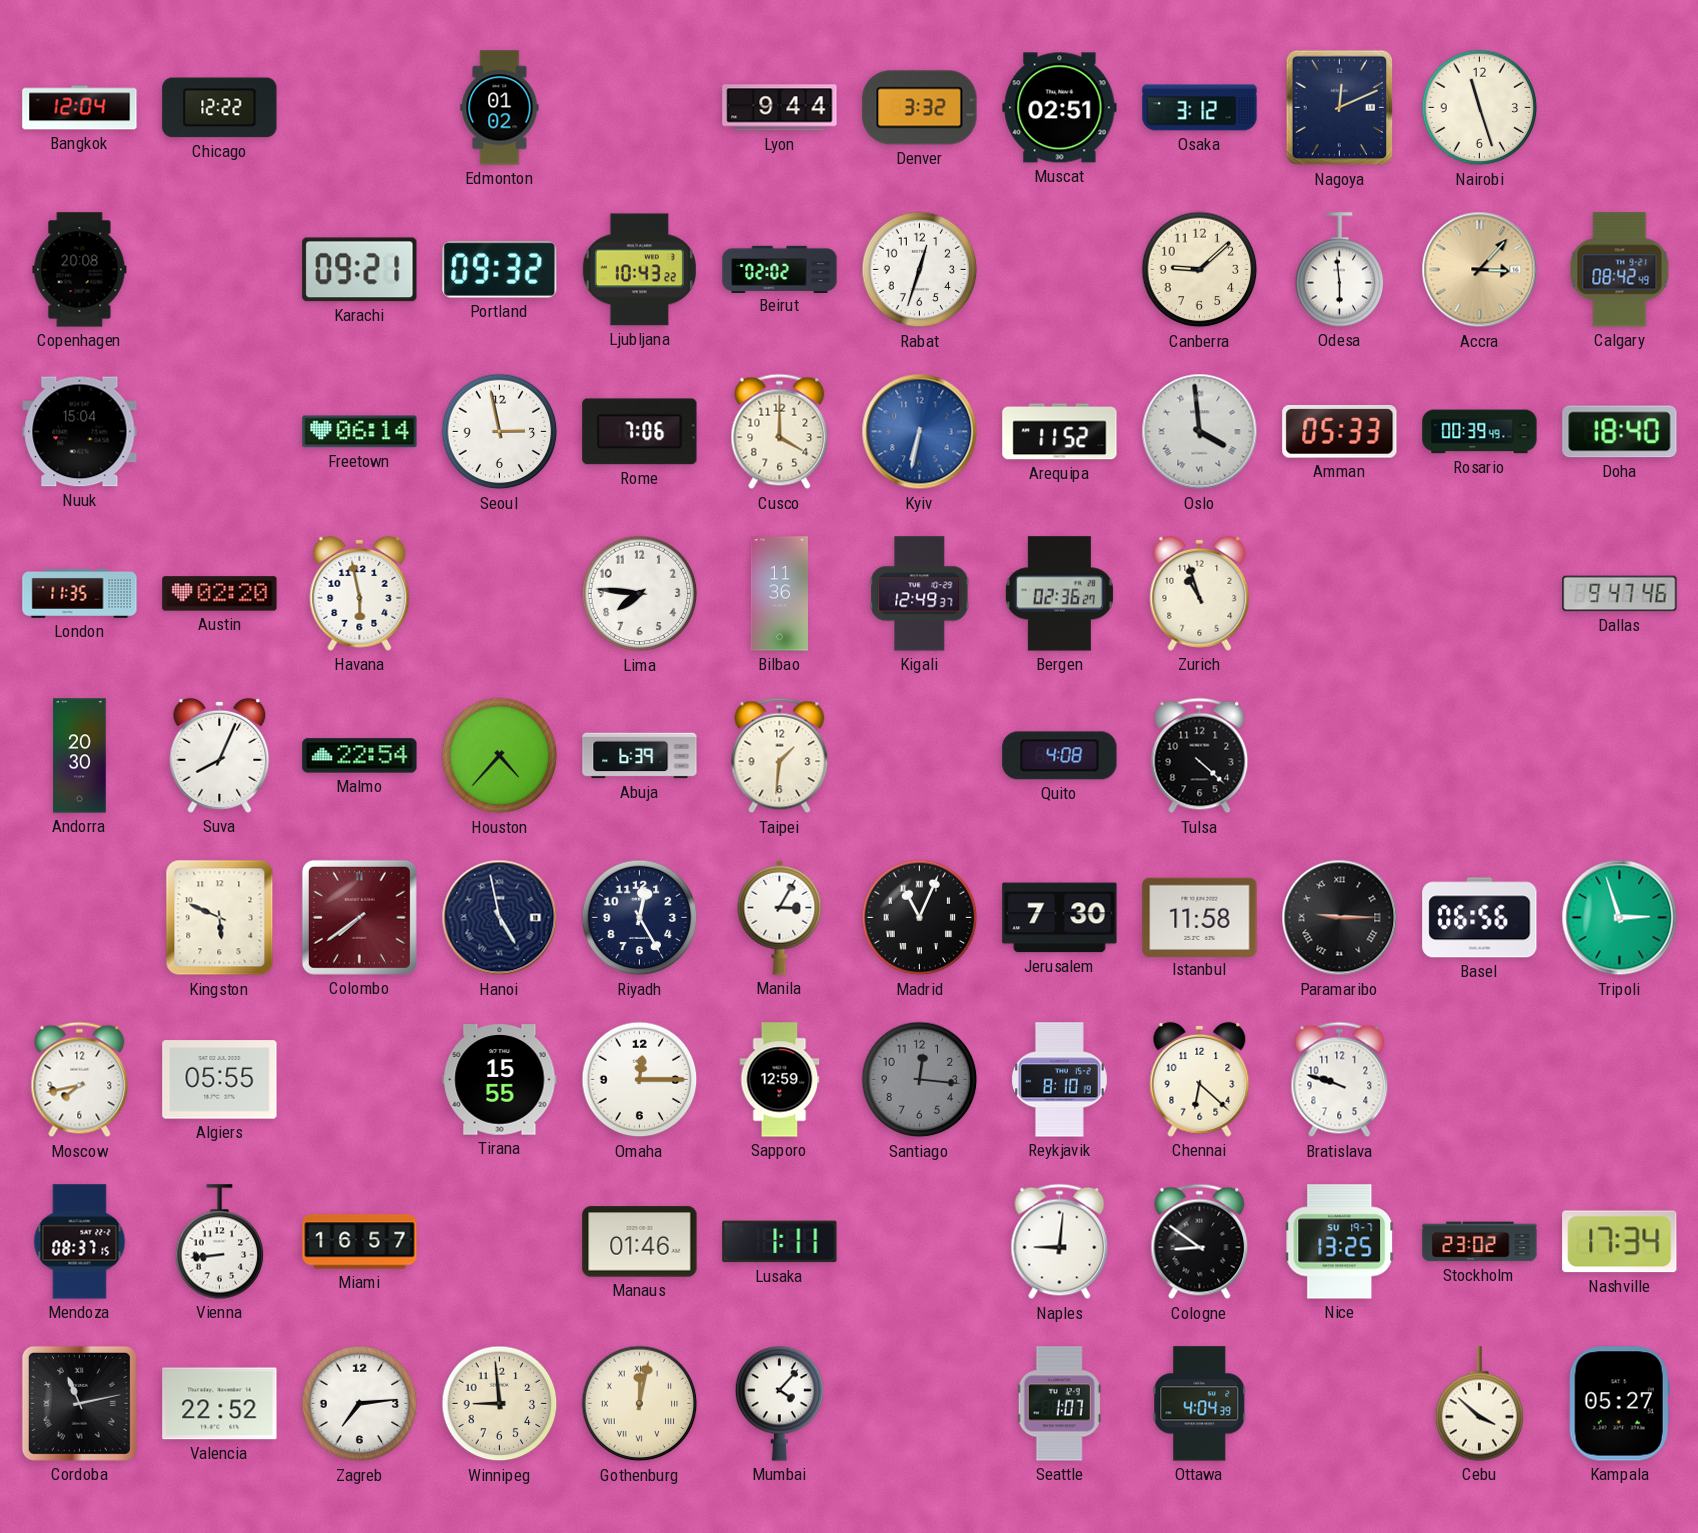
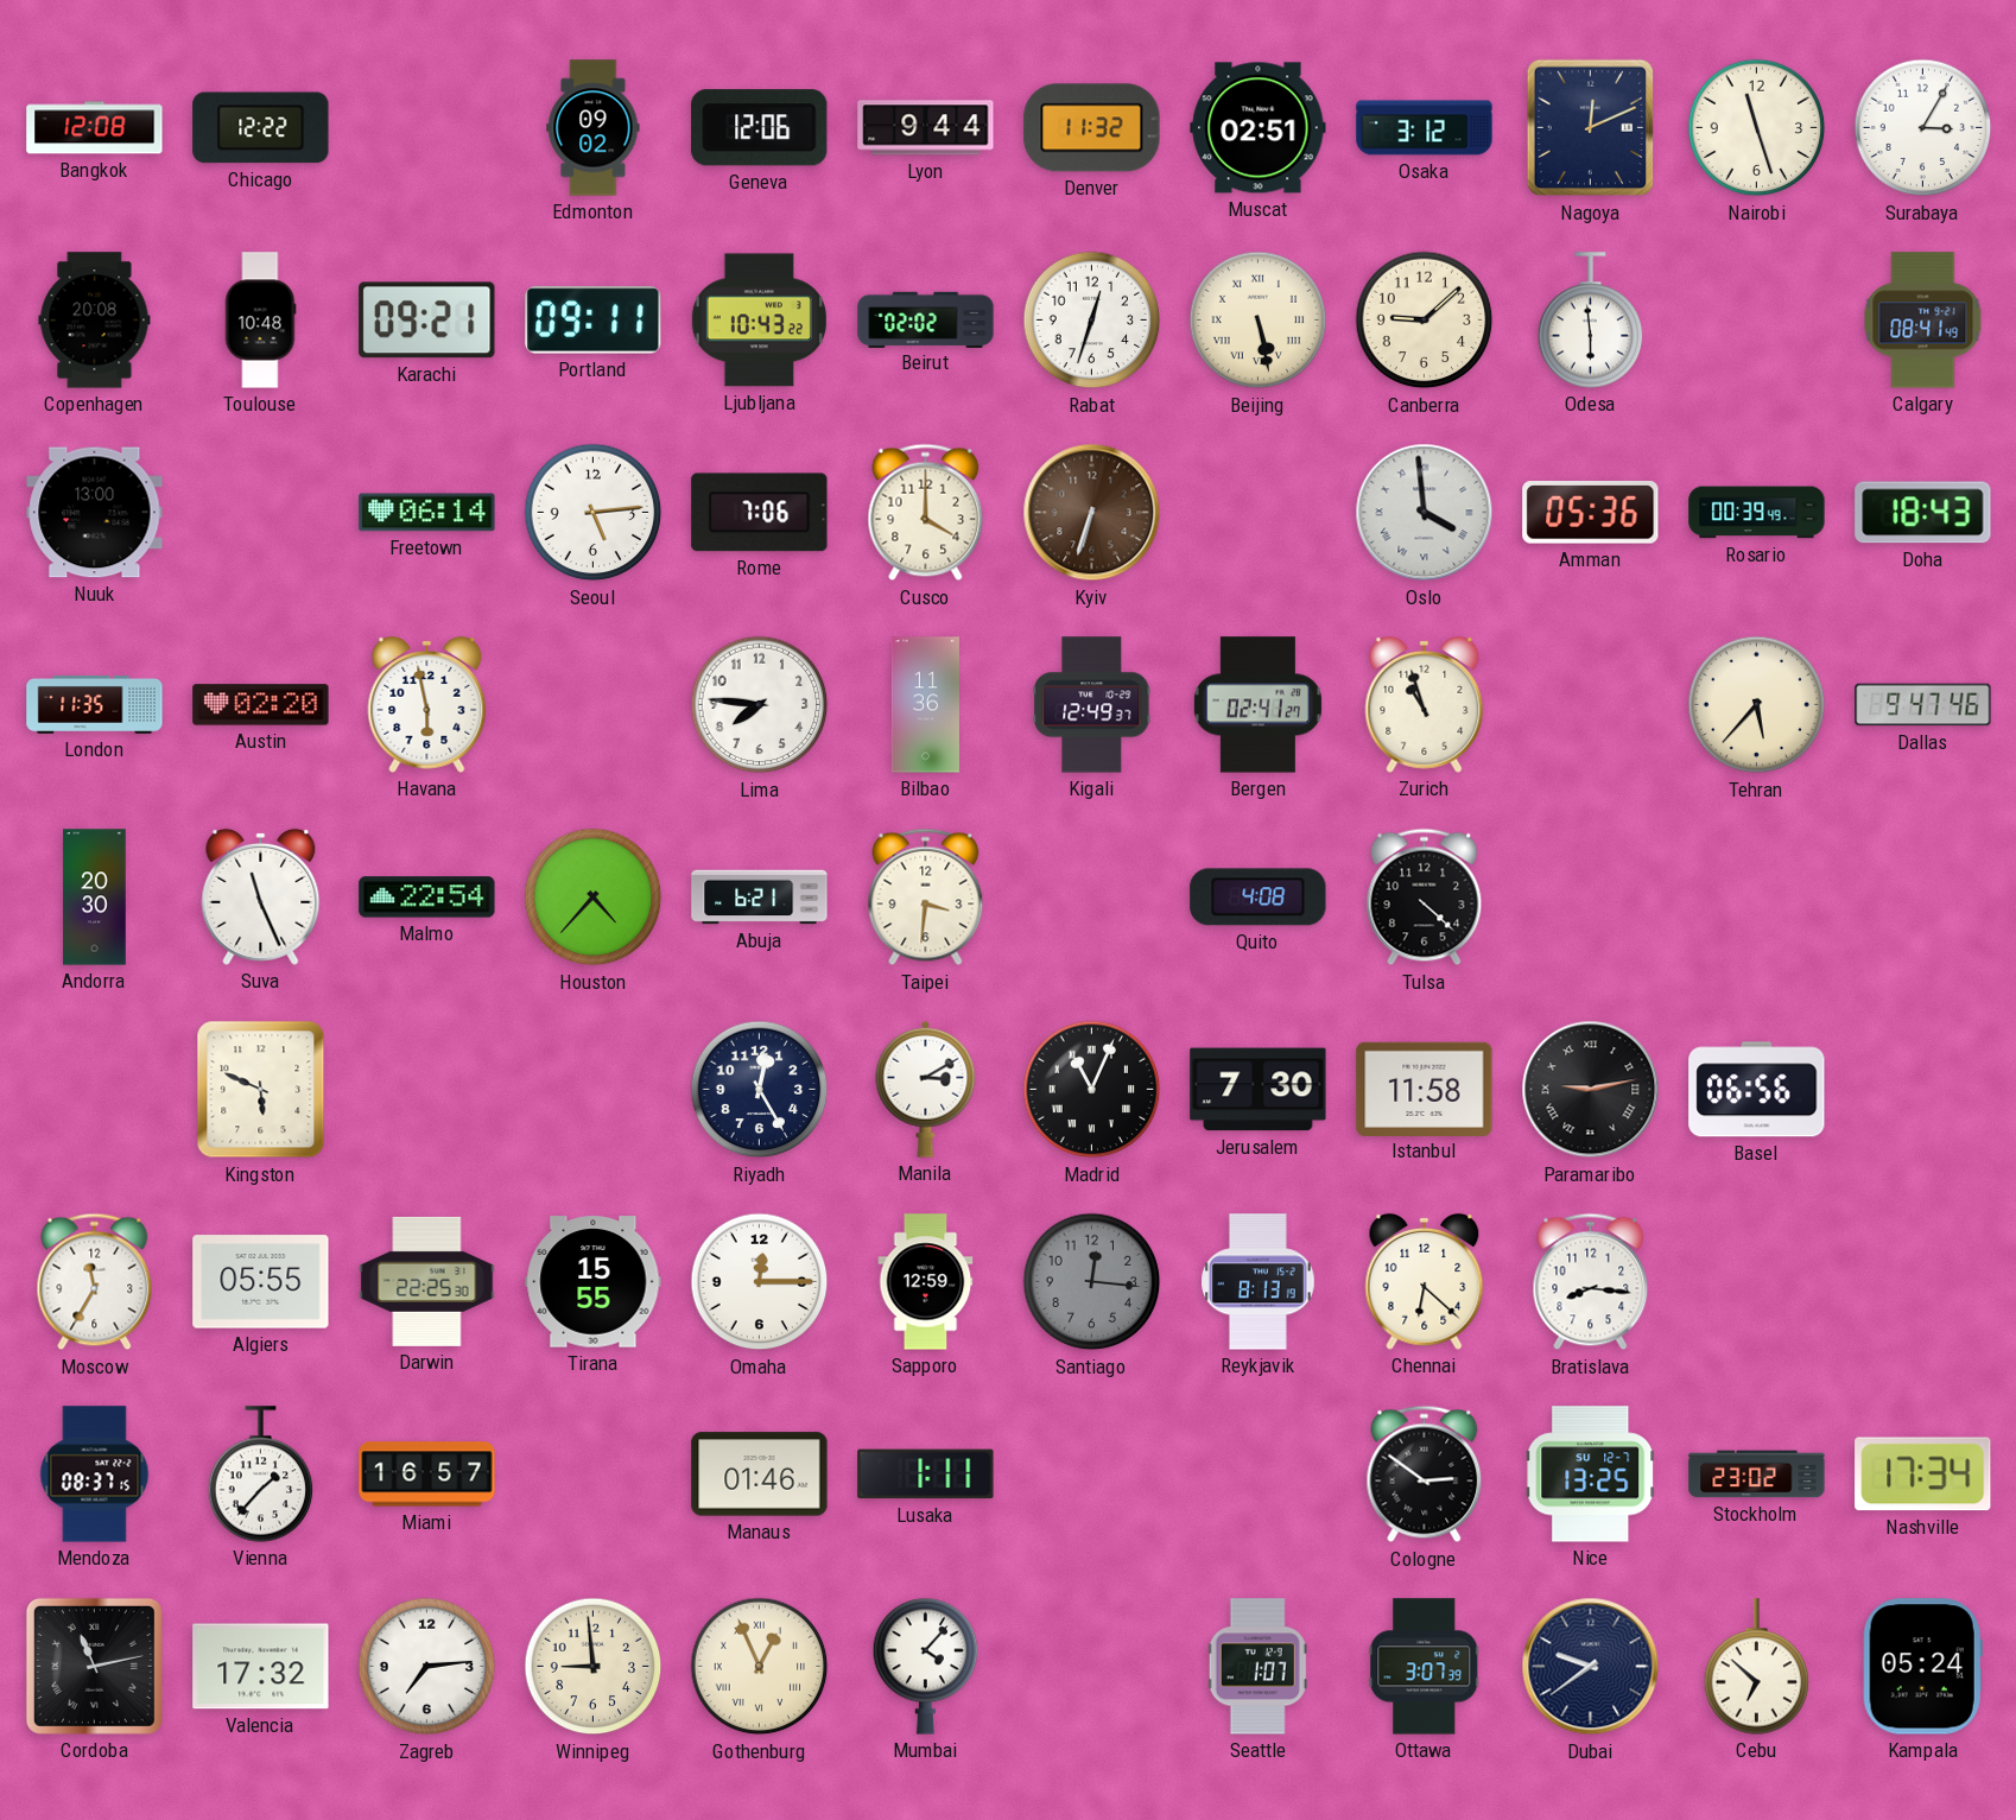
Bangkok: 12:04 -> 12:08
Edmonton: 01:02 -> 09:02
Geneva: none -> 12:06
Denver: 3:32 -> 11:32
Surabaya: none -> 3:05
Toulouse: none -> 10:48
Portland: 09:32 -> 09:11
Beijing: none -> 5:28
Accra: 3:07 -> none
Calgary: 08:42 -> 08:41
Nuuk: 15:04 -> 13:00
Seoul: 2:58 -> 5:14
Kyiv: 6:32 -> 6:33
Kyiv dial: blue -> brown
Arequipa: 11:52 -> none
Amman: 05:33 -> 05:36
Doha: 18:40 -> 18:43
Bergen: 02:36 -> 02:41
Tehran: none -> 5:37
Suva: 8:04 -> 11:26
Abuja: 6:39 -> 6:21
Taipei: 1:31 -> 3:31
Colombo: 7:39 -> none
Hanoi: 4:58 -> none
Manila: 3:05 -> 3:10
Paramaribo: 9:15 -> 9:13
Tripoli: 2:57 -> none
Moscow: 7:43 -> 11:35
Darwin: none -> 22:25
Reykjavik: 8:10 -> 8:13
Bratislava: 9:48 -> 8:16
Vienna: 8:44 -> 1:37
Naples: 9:01 -> none
Cologne: 8:51 -> 2:51
Nice date: SU 19-7 -> SU 12-7
Valencia: 22:52 -> 17:32
Gothenburg: 12:02 -> 12:56
Ottawa: 4:04 -> 3:07
Dubai: none -> 9:39
Cebu: 3:52 -> 6:52
Kampala: 05:27 -> 05:24
